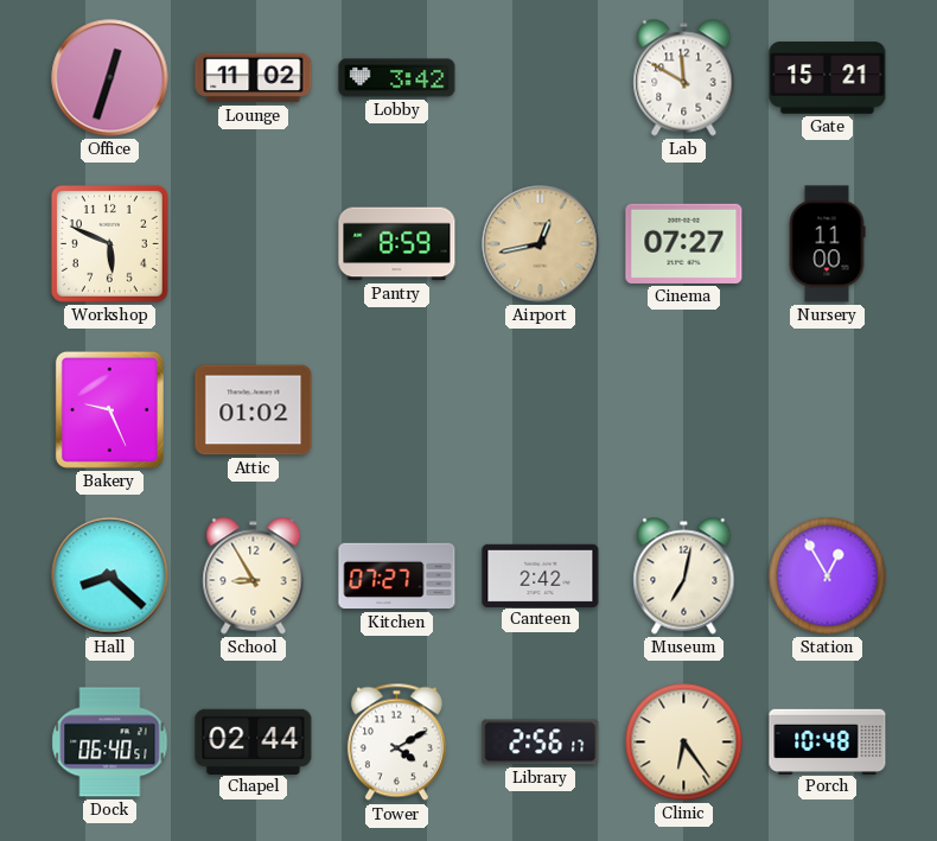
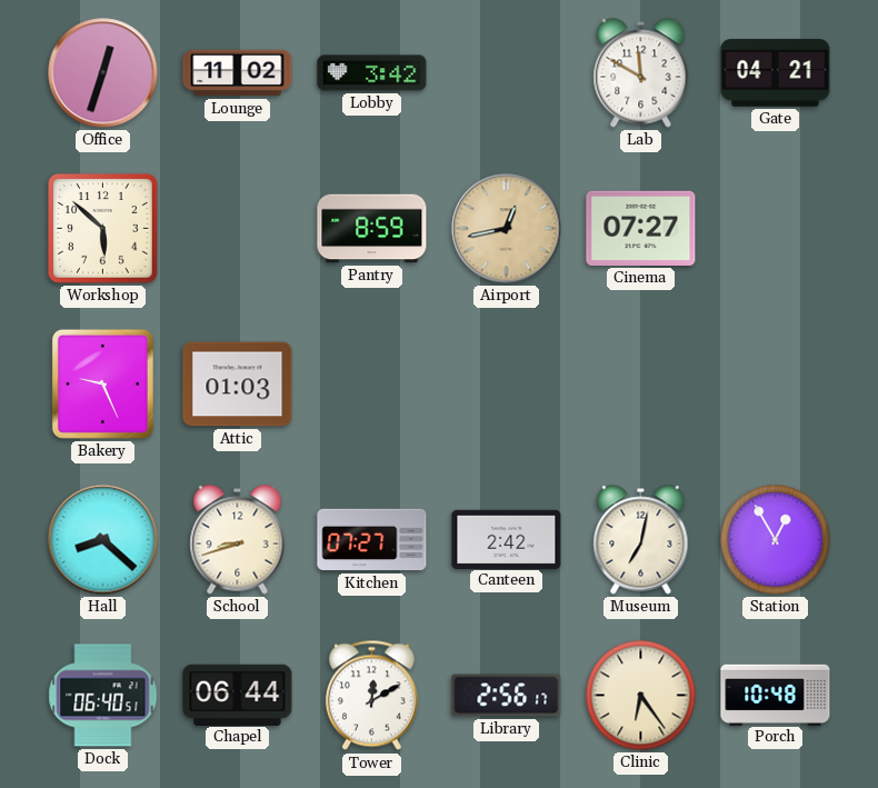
Gate: 15:21 -> 04:21
Workshop: 5:49 -> 5:52
Nursery: 11:00 -> none
Attic: 01:02 -> 01:03
School: 8:55 -> 8:42
Chapel: 02:44 -> 06:44
Tower: 4:10 -> 12:10
